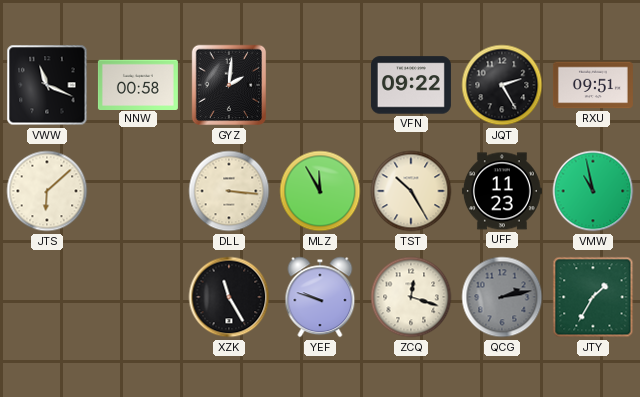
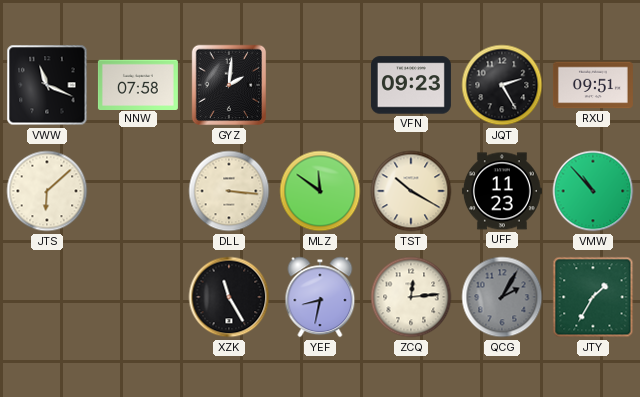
NNW: 00:58 -> 07:58
VFN: 09:22 -> 09:23
MLZ: 11:55 -> 11:51
TST: 10:25 -> 10:20
VMW: 10:58 -> 10:53
YEF: 9:48 -> 8:32
ZCQ: 12:18 -> 12:14
QCG: 2:13 -> 2:05
